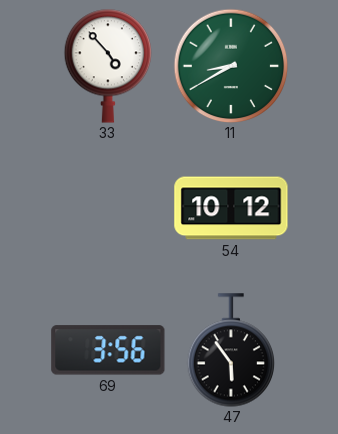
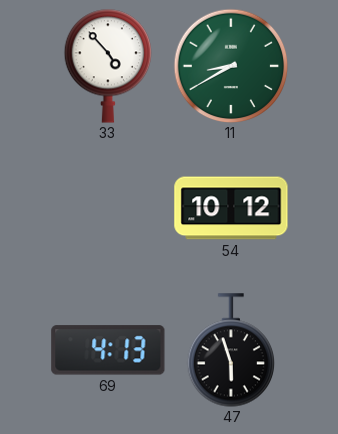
69: 3:56 -> 4:13
47: 5:54 -> 5:57
